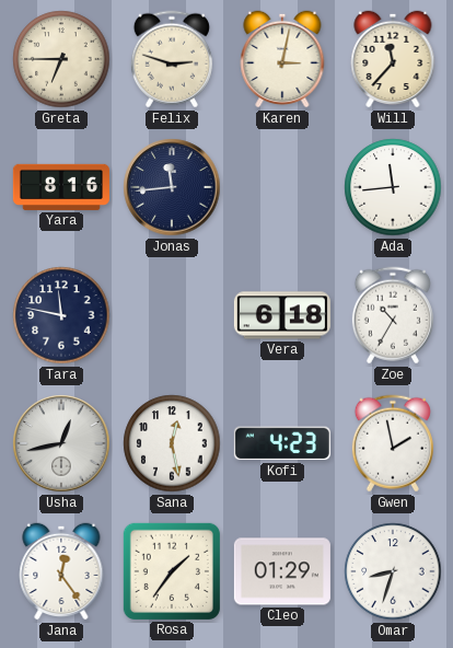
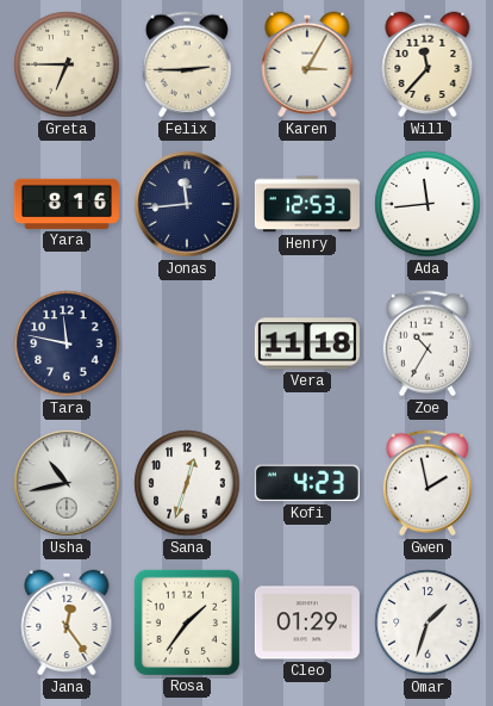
Felix: 2:48 -> 2:45
Karen: 3:02 -> 3:05
Henry: none -> 12:53
Vera: 6:18 -> 11:18
Usha: 12:43 -> 10:43
Sana: 12:28 -> 12:33
Omar: 8:33 -> 1:33
